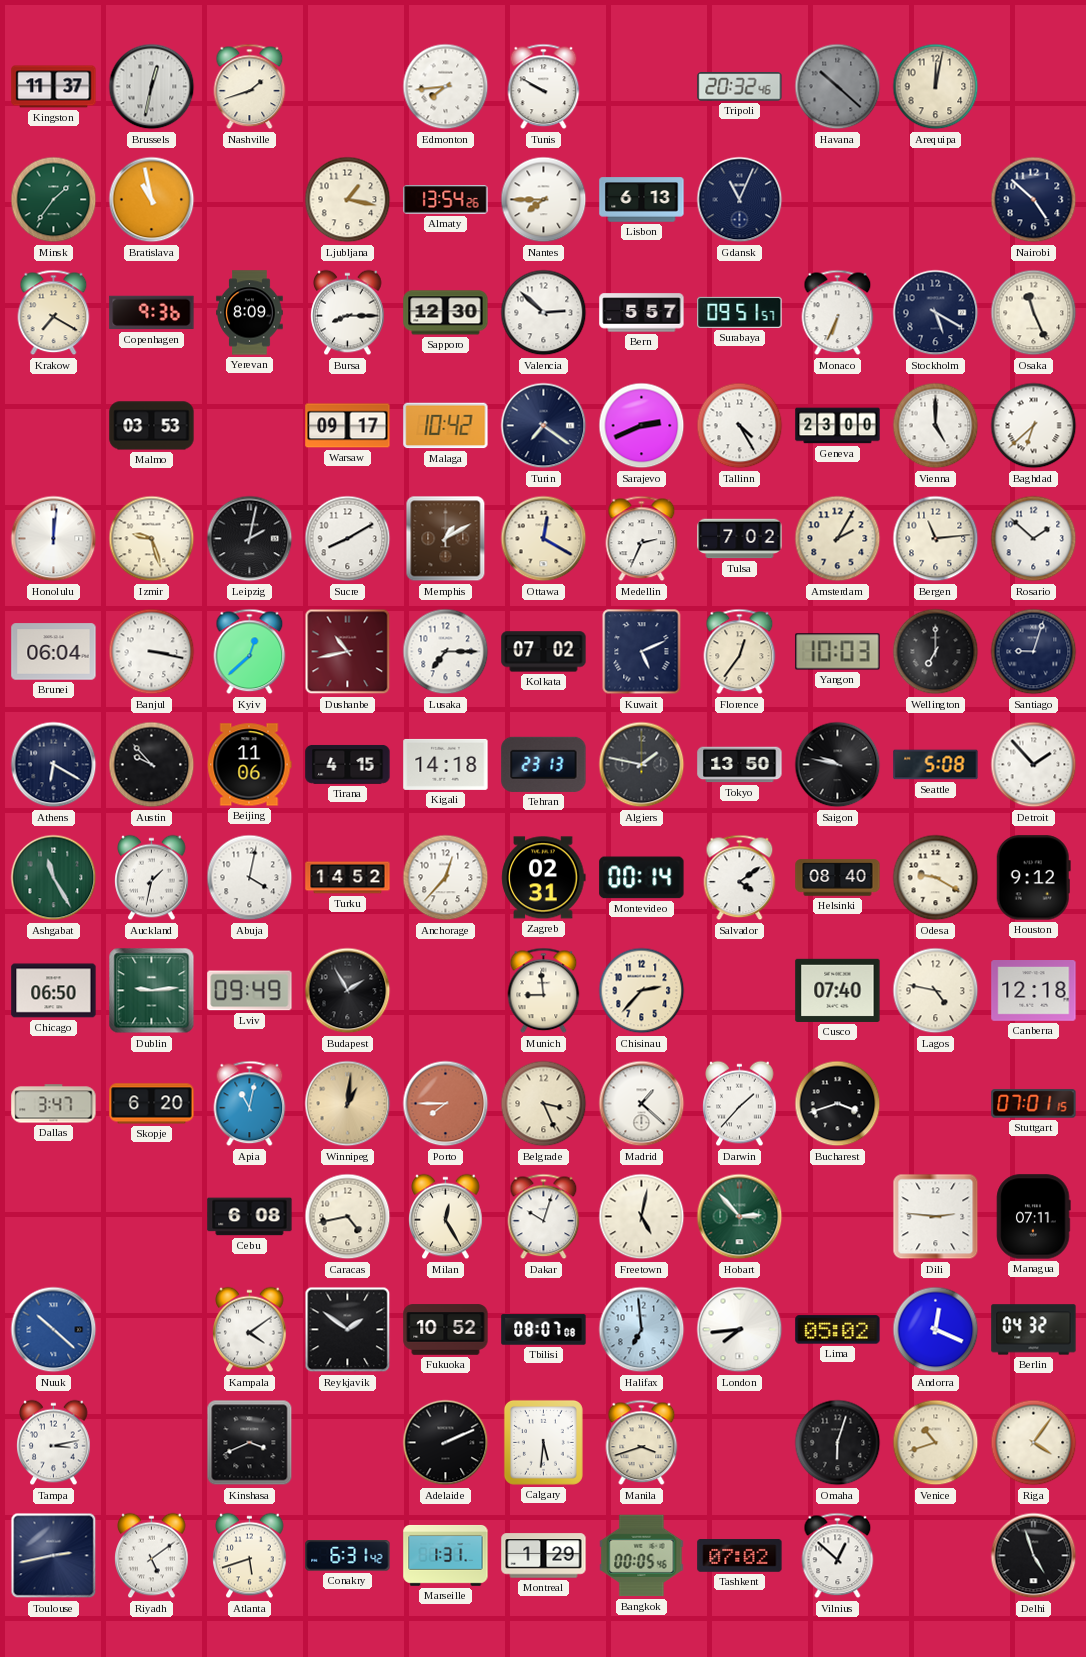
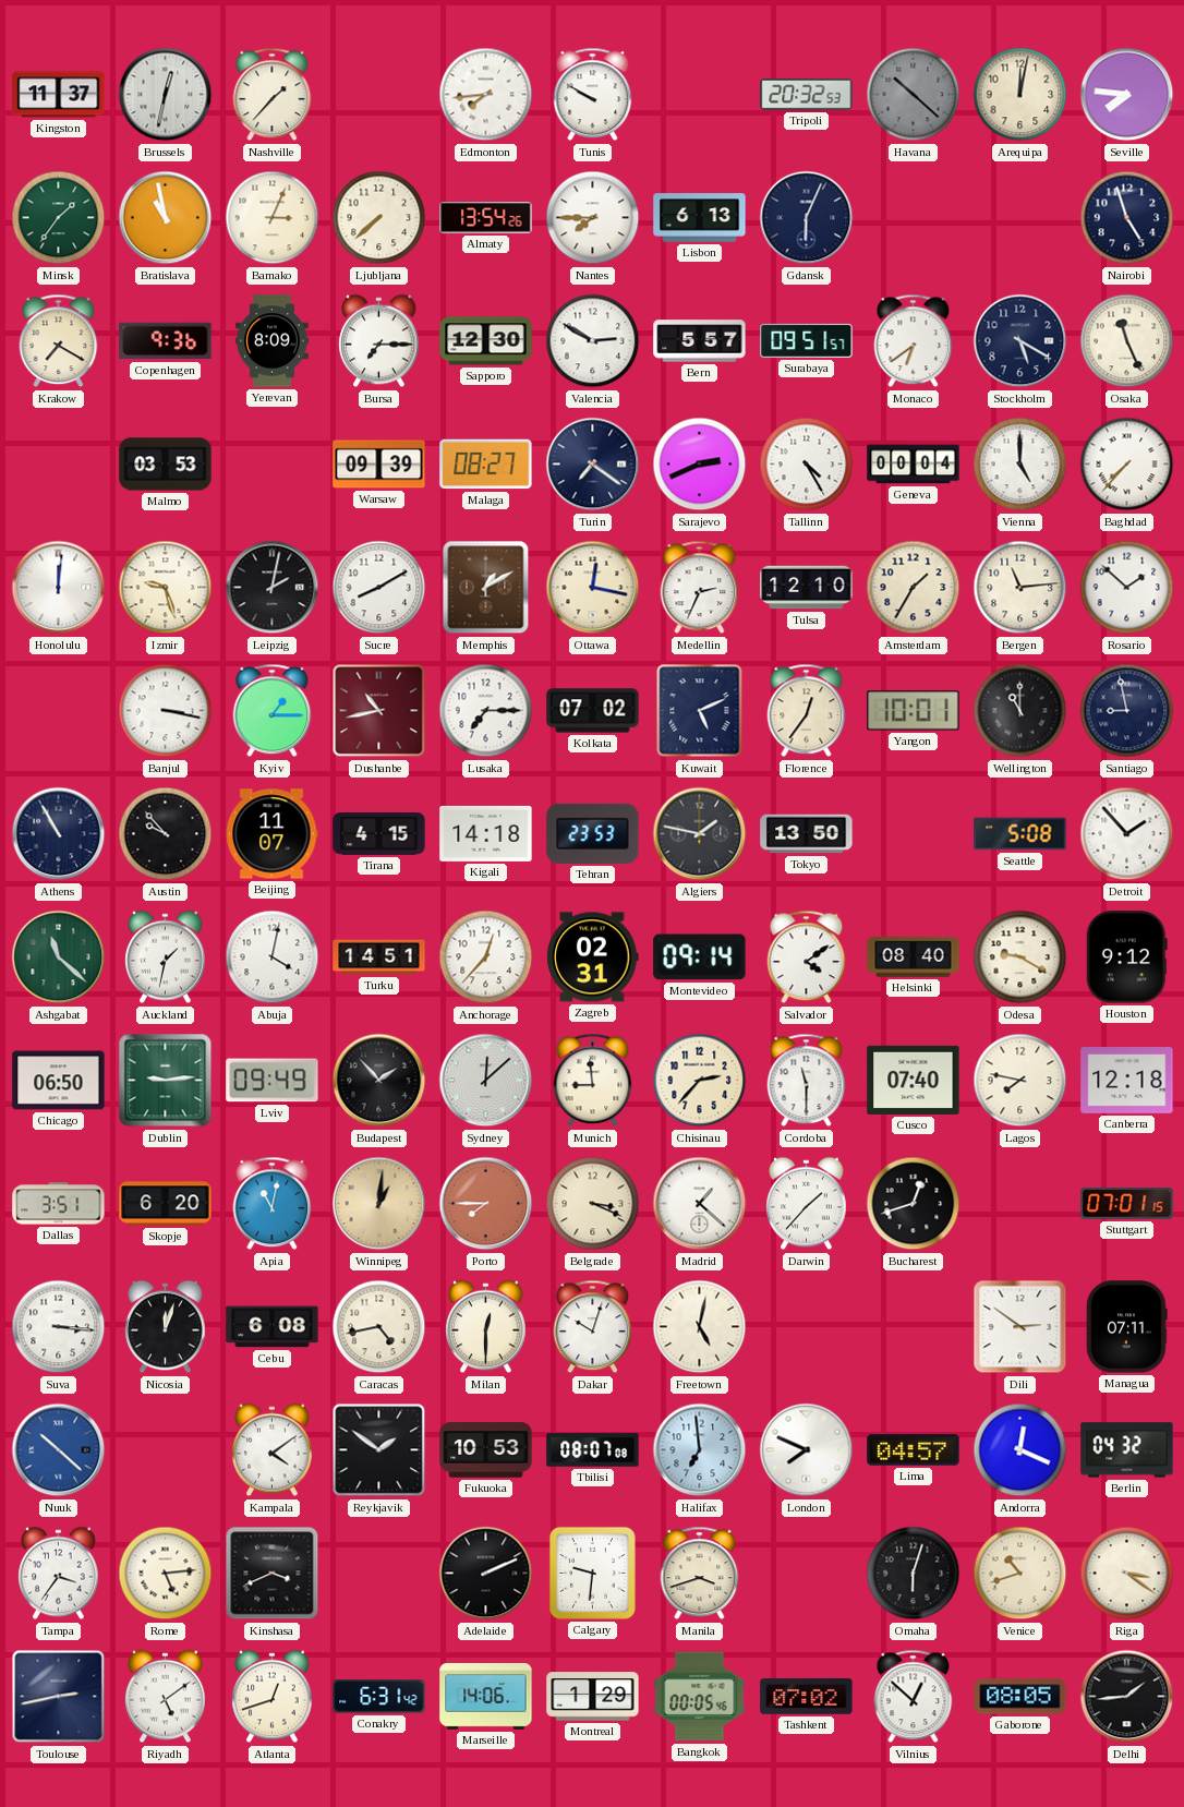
Nashville: 1:42 -> 1:37
Tripoli: 20:32:46 -> 20:32:53
Seville: none -> 7:46
Bamako: none -> 3:04
Ljubljana: 1:17 -> 7:38
Gdansk: 11:04 -> 6:04
Nairobi: 4:52 -> 4:57
Bursa: 8:15 -> 7:15
Valencia: 2:52 -> 2:50
Monaco: 6:34 -> 6:39
Warsaw: 09:17 -> 09:39
Malaga: 10:42 -> 08:27
Geneva: 23:00 -> 00:04
Baghdad: 6:38 -> 7:37
Ottawa: 12:20 -> 12:17
Tulsa: 7:02 -> 12:10
Amsterdam: 2:05 -> 1:35
Brunei: 06:04 -> none
Kyiv: 12:38 -> 1:15
Yangon: 10:03 -> 10:01
Wellington: 7:00 -> 11:00
Santiago: 9:03 -> 8:58
Athens: 6:20 -> 10:55
Beijing: 11:06 -> 11:07
Tehran: 23:13 -> 23:53
Saigon: 9:47 -> none
Ashgabat: 11:25 -> 11:22
Turku: 14:52 -> 14:51
Montevideo: 00:14 -> 09:14
Budapest: 1:55 -> 1:53
Sydney: none -> 12:08
Cordoba: none -> 11:30
Lagos: 4:47 -> 7:47
Dallas: 3:47 -> 3:51
Belgrade: 3:26 -> 3:19
Bucharest: 3:42 -> 12:42
Suva: none -> 3:16
Nicosia: none -> 12:03
Milan: 12:25 -> 12:30
Hobart: 2:53 -> none
Dili: 2:46 -> 2:51
Fukuoka: 10:52 -> 10:53
London: 7:44 -> 7:49
Lima: 05:02 -> 04:57
Tampa: 3:13 -> 3:36
Rome: none -> 5:14
Calgary: 5:31 -> 9:31
Riga: 4:06 -> 3:21
Atlanta: 5:42 -> 12:42
Marseille: 1:31 -> 14:06
Gaborone: none -> 08:05
Delhi: 4:57 -> 1:44
